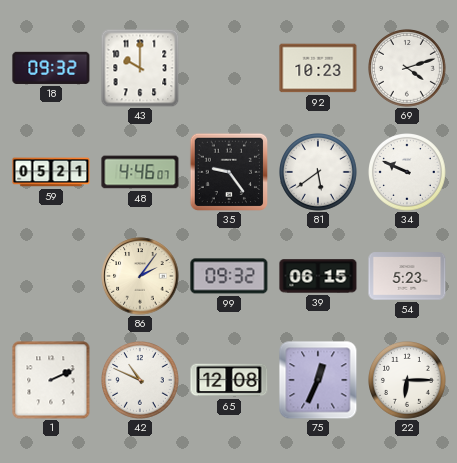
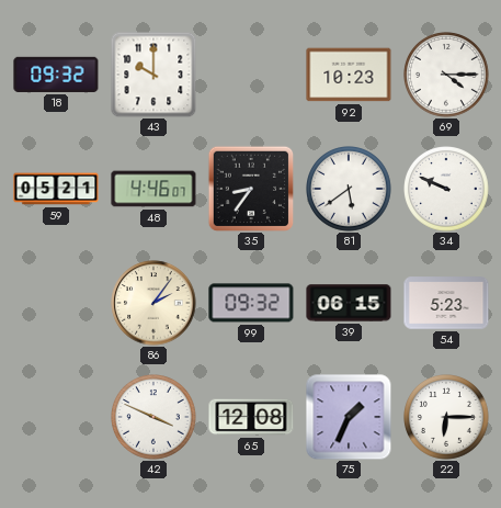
69: 4:12 -> 4:15
35: 9:24 -> 8:36
1: 2:11 -> none
42: 10:49 -> 3:49
75: 12:34 -> 1:34
